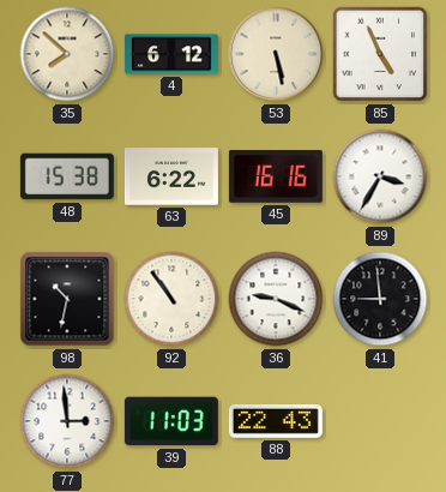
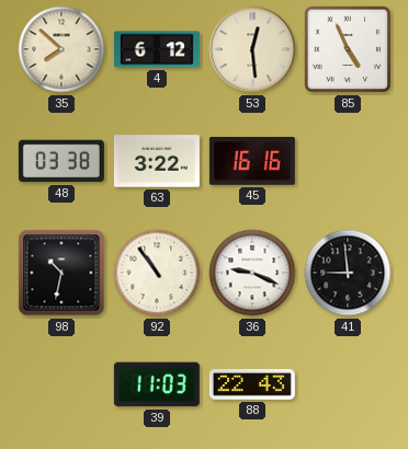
53: 5:28 -> 12:29
48: 15:38 -> 03:38
63: 6:22 -> 3:22
89: 3:35 -> none
77: 2:59 -> none
